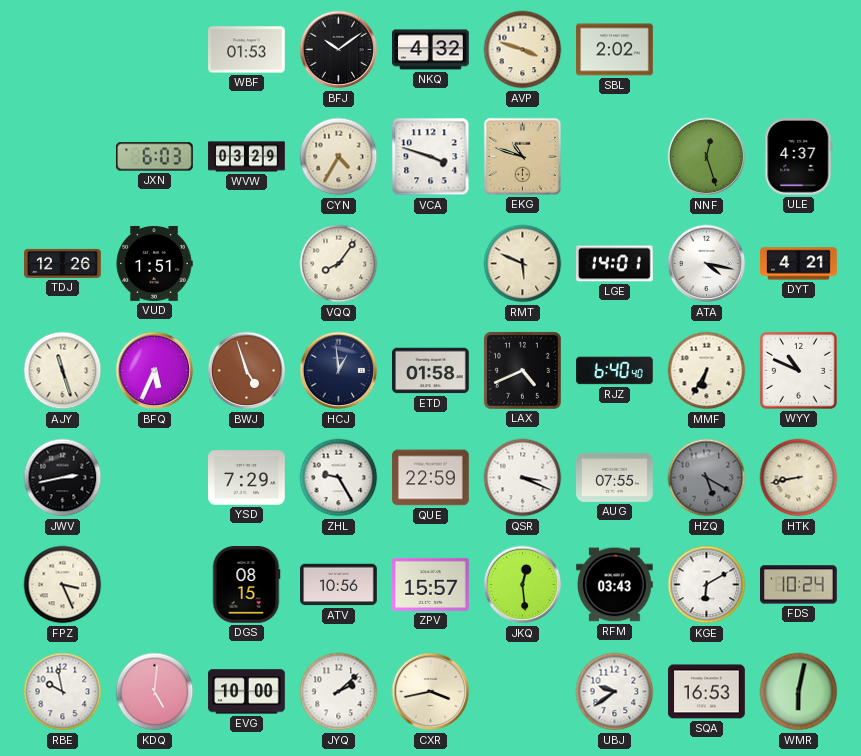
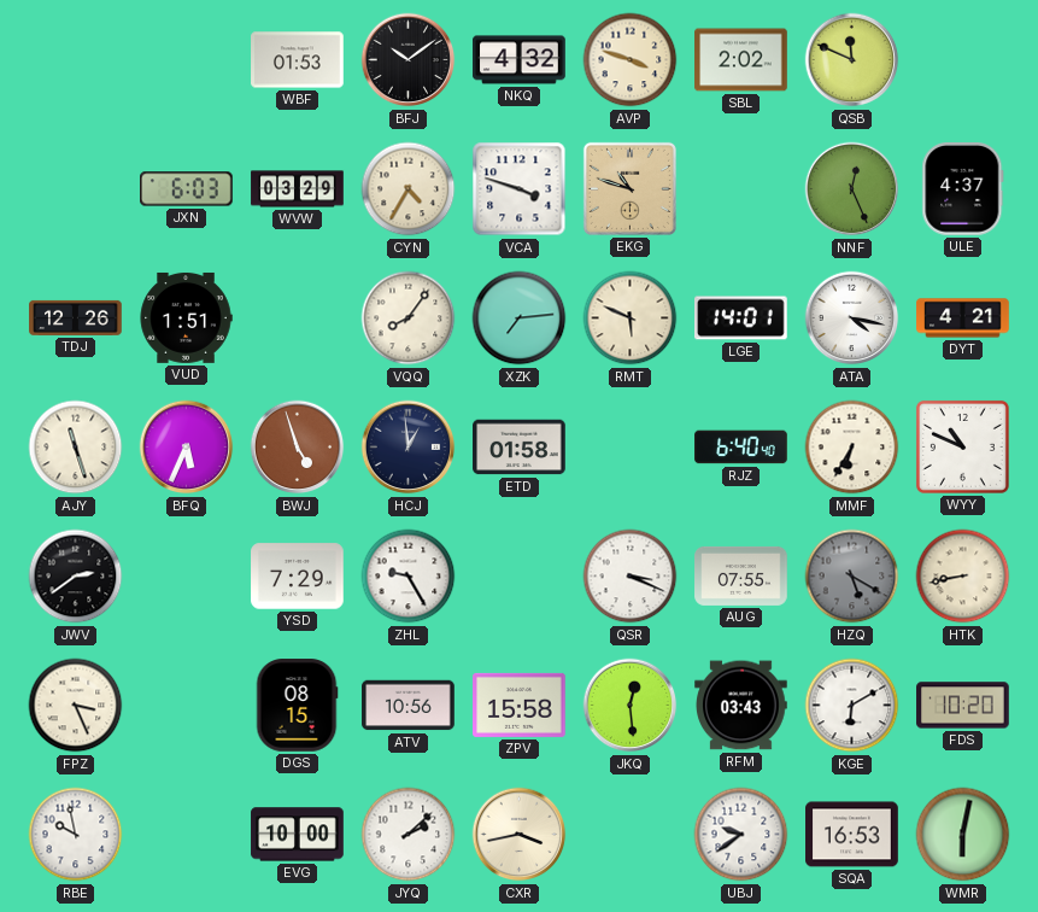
QSB: none -> 11:49
NNF: 12:27 -> 12:26
XZK: none -> 7:14
LAX: 4:41 -> none
JWV: 2:43 -> 2:39
QUE: 22:59 -> none
ZPV: 15:57 -> 15:58
FDS: 10:24 -> 10:20
KDQ: 5:01 -> none
